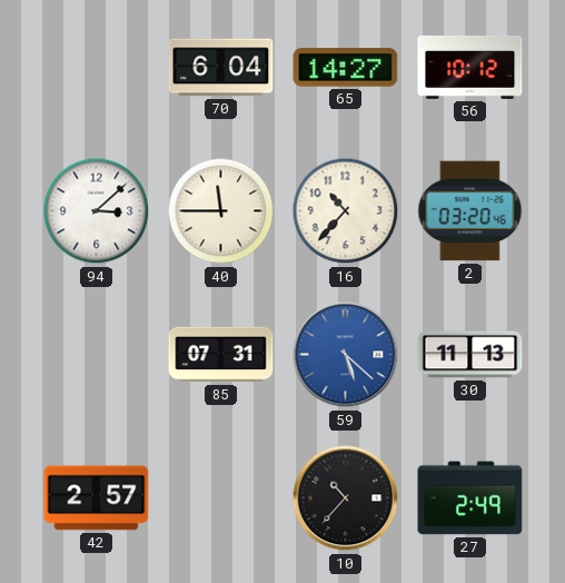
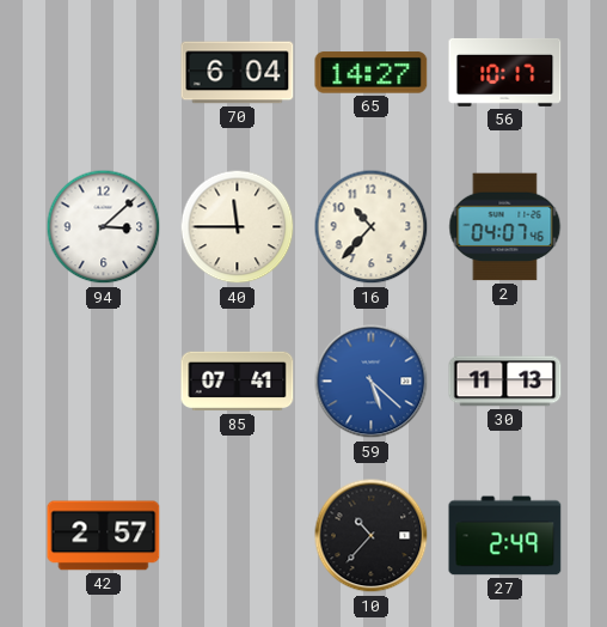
56: 10:12 -> 10:17
2: 03:20 -> 04:07
85: 07:31 -> 07:41
